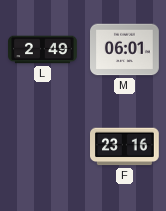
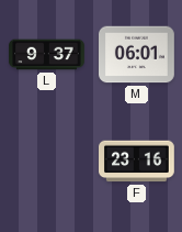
L: 2:49 -> 9:37
